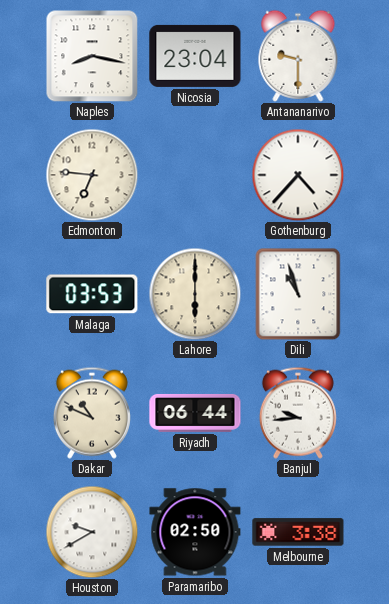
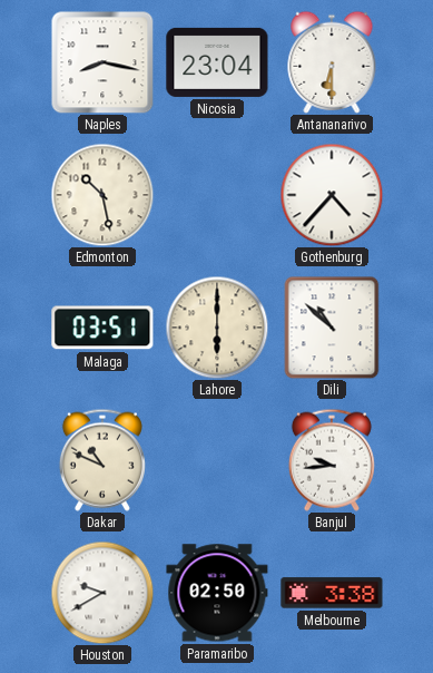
Antananarivo: 9:30 -> 6:30
Edmonton: 6:46 -> 10:28
Malaga: 03:53 -> 03:51
Dili: 10:57 -> 10:52
Riyadh: 06:44 -> none
